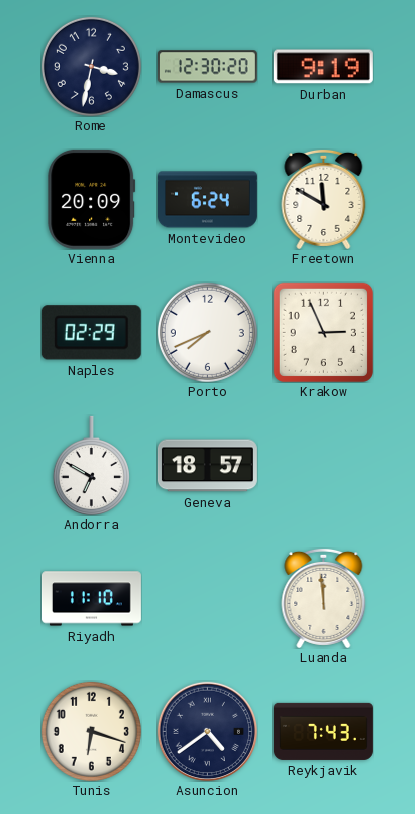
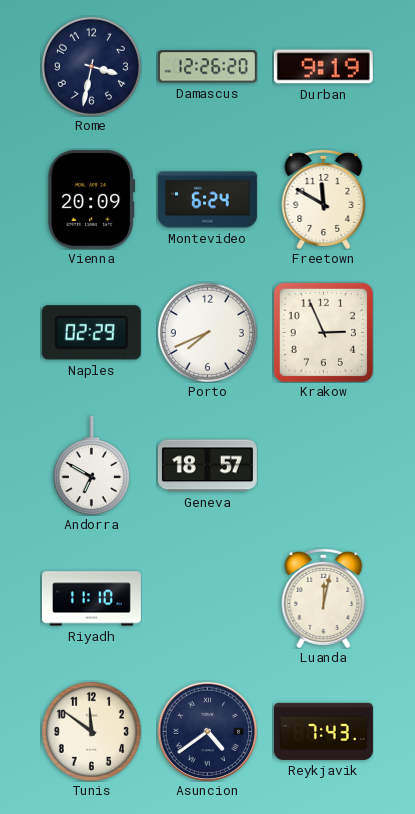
Damascus: 12:30 -> 12:26
Luanda: 11:59 -> 12:02
Tunis: 6:18 -> 11:51
